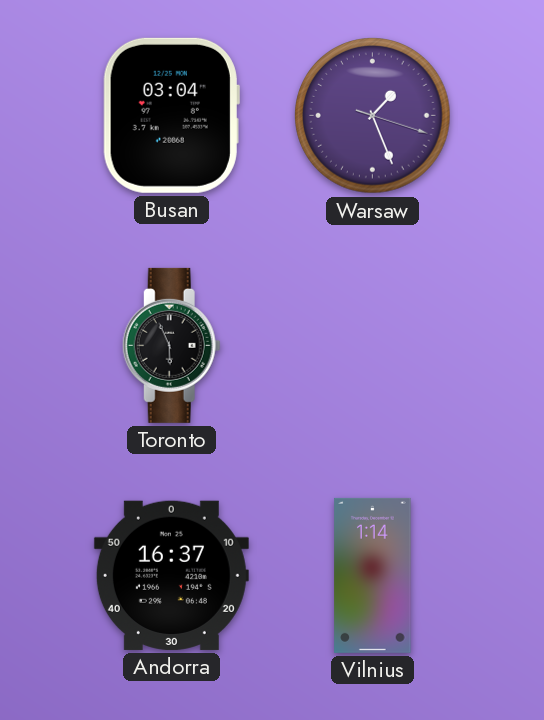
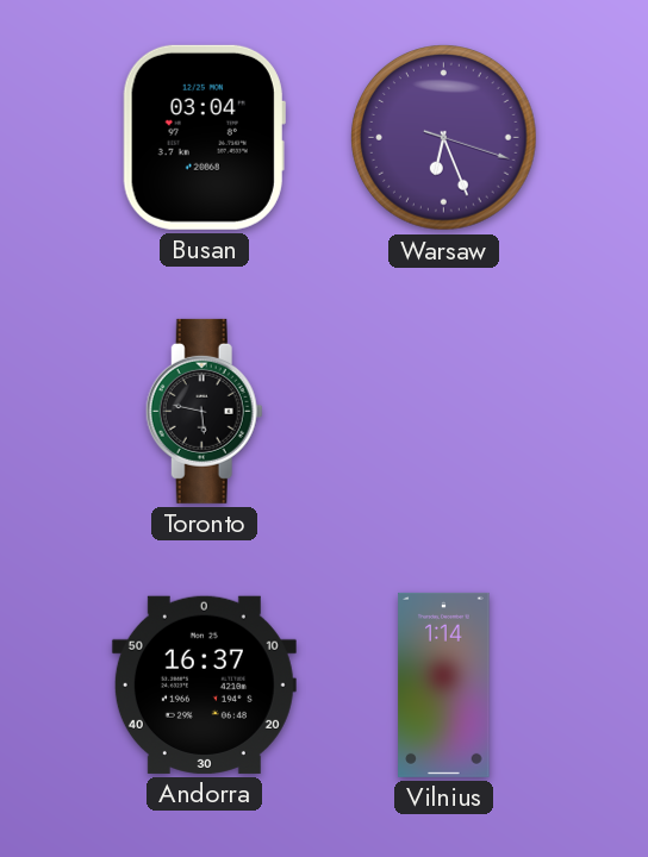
Warsaw: 1:26 -> 6:26
Toronto: 5:56 -> 5:47
